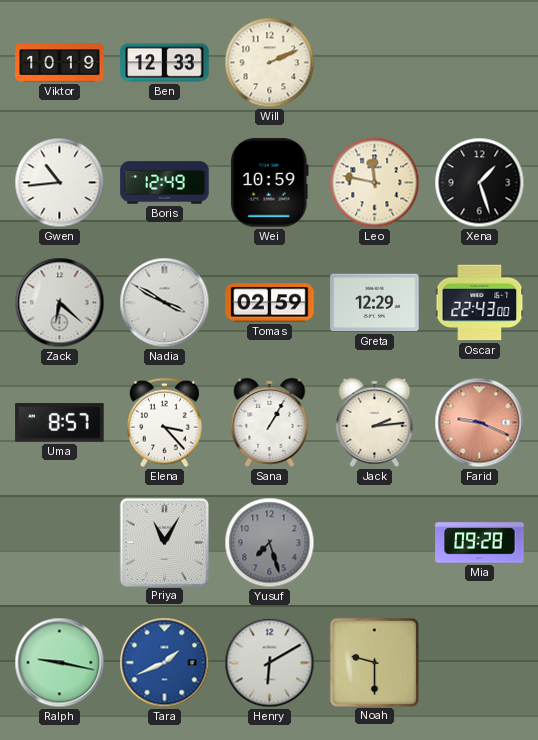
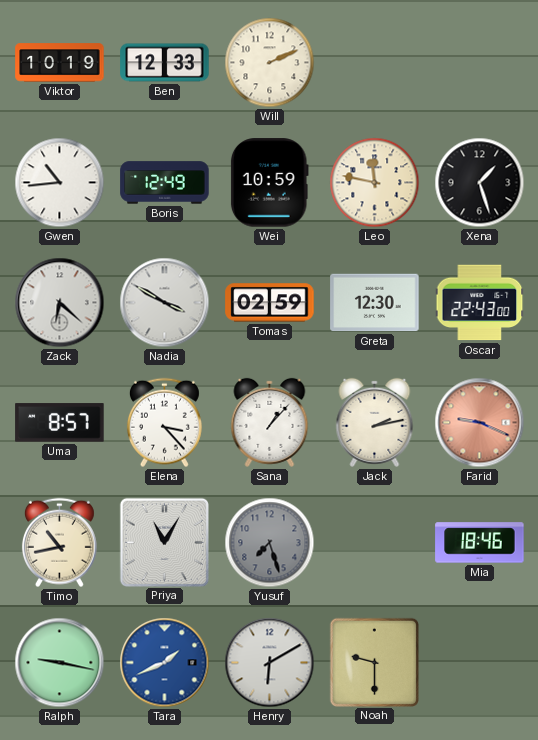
Greta: 12:29 -> 12:30
Sana: 1:05 -> 1:07
Jack: 2:14 -> 2:13
Timo: none -> 10:43
Mia: 09:28 -> 18:46
